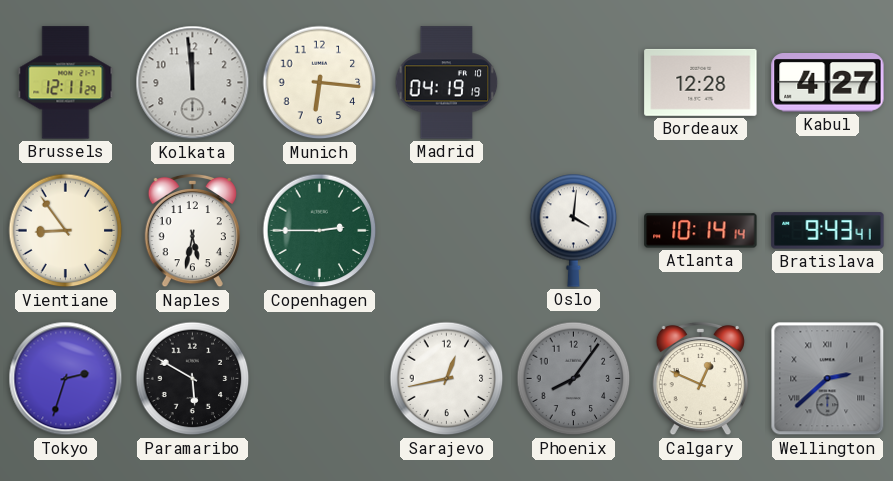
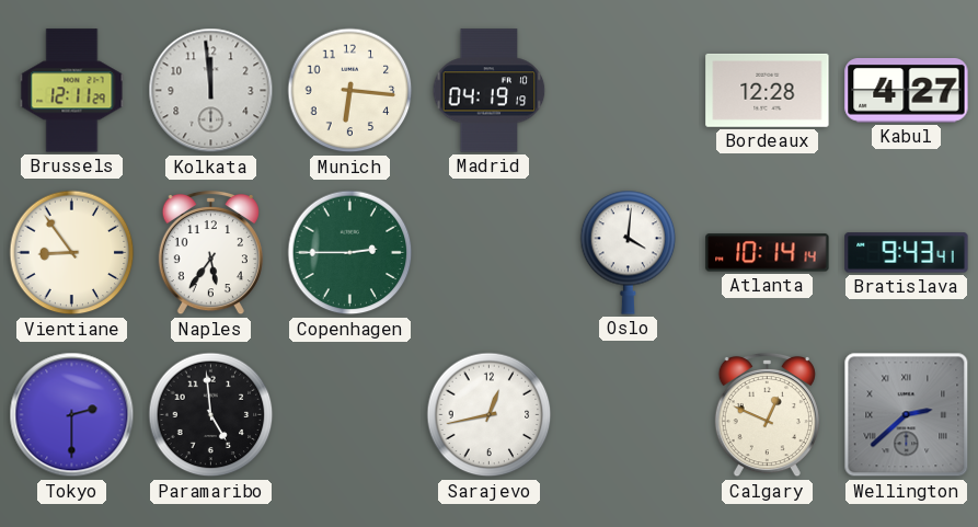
Naples: 5:32 -> 5:36
Tokyo: 2:33 -> 2:30
Paramaribo: 5:50 -> 4:59
Phoenix: 8:06 -> none
